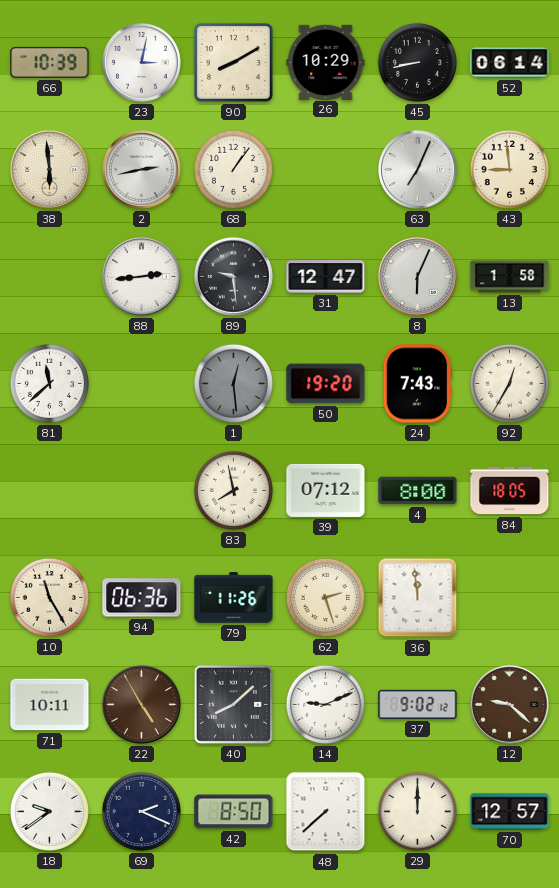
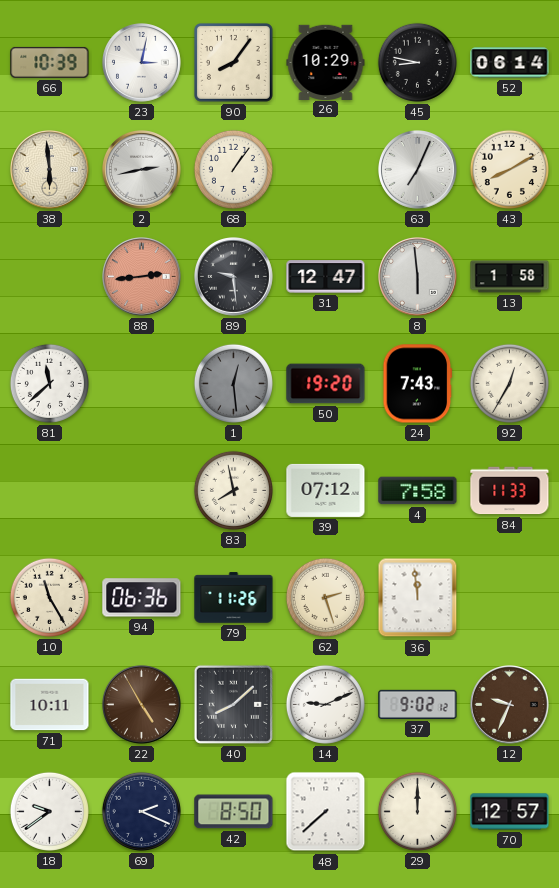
90: 8:10 -> 8:06
45: 8:43 -> 8:47
43: 8:59 -> 8:10
88 dial: white -> salmon
8: 6:04 -> 5:59
4: 8:00 -> 7:58
84: 18:05 -> 11:33
12: 9:22 -> 9:34
